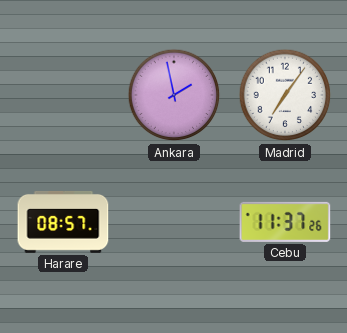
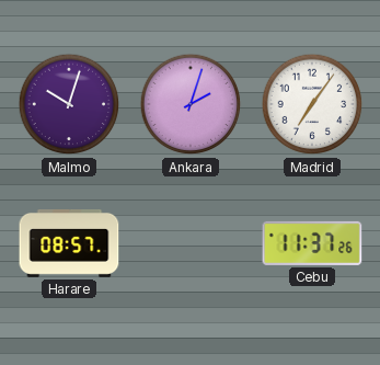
Malmo: none -> 10:03
Ankara: 1:58 -> 2:03
